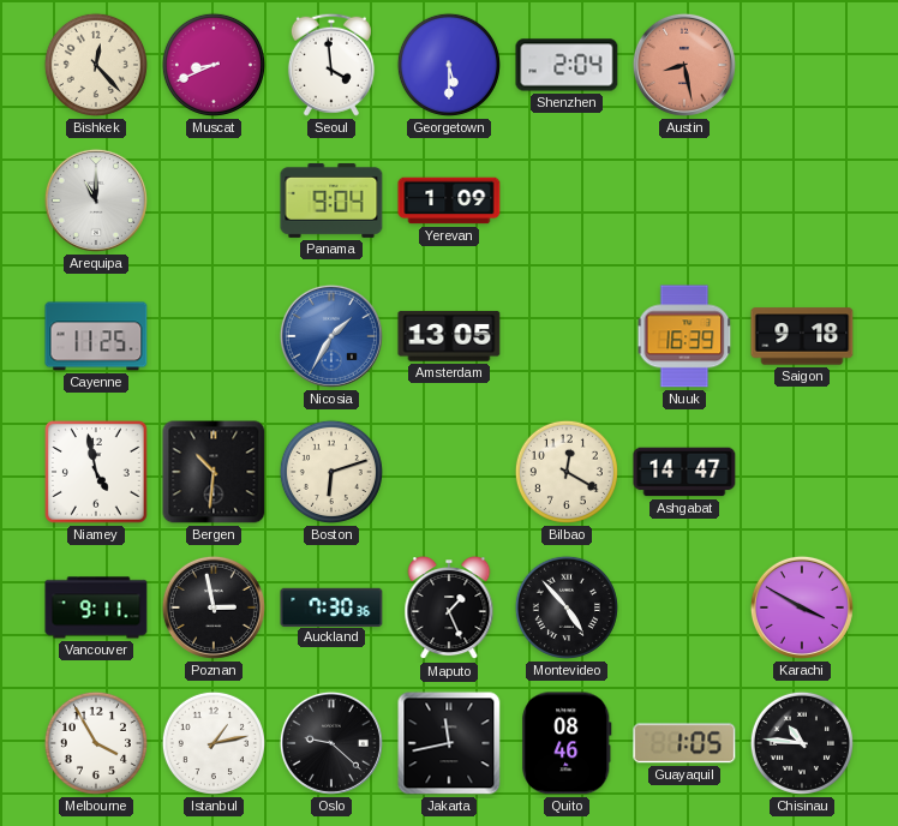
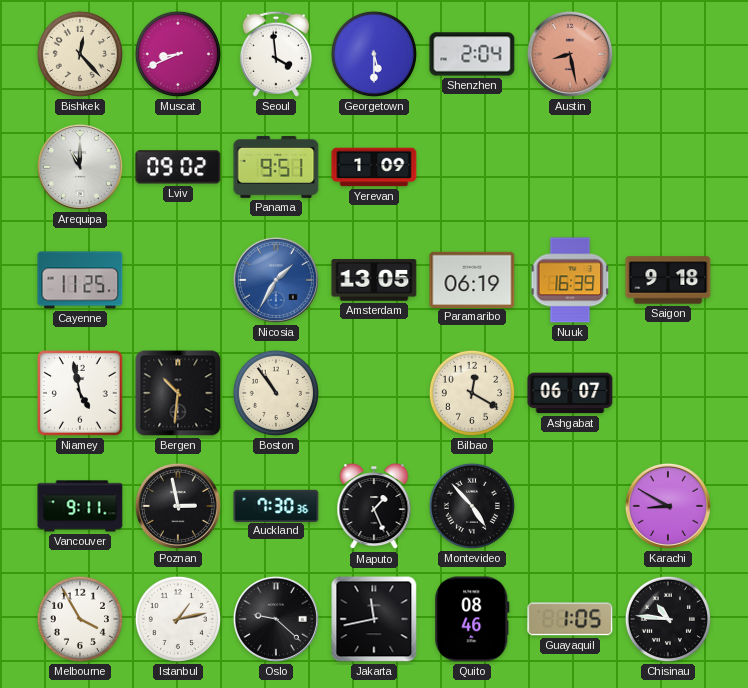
Lviv: none -> 09:02
Panama: 9:04 -> 9:51
Paramaribo: none -> 06:19
Boston: 6:12 -> 10:54
Ashgabat: 14:47 -> 06:07
Karachi: 3:50 -> 8:50
